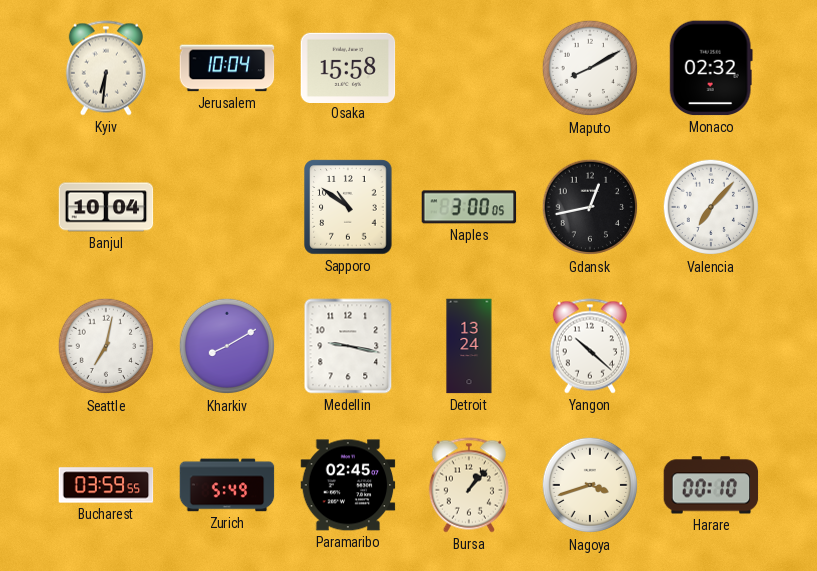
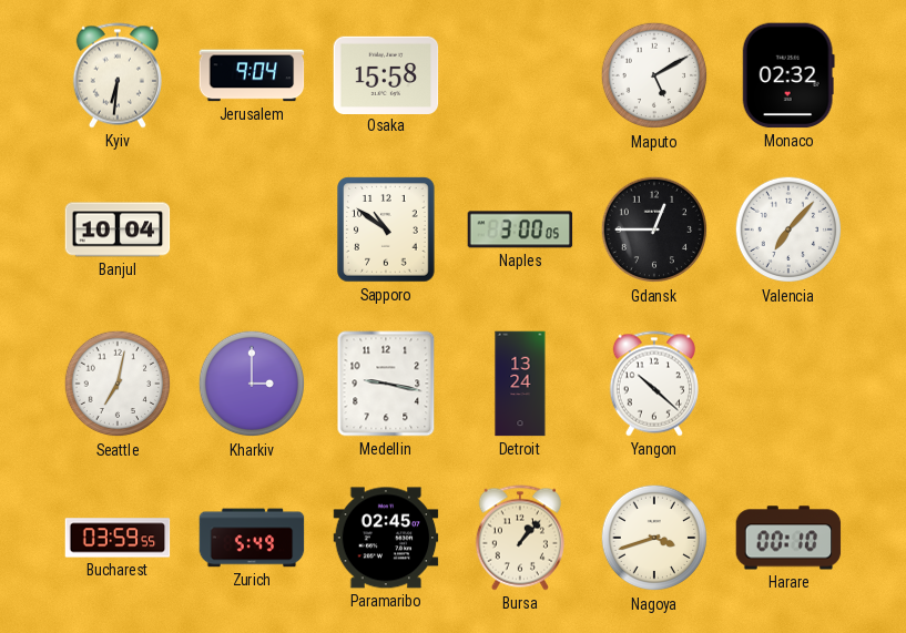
Jerusalem: 10:04 -> 9:04
Maputo: 8:10 -> 5:10
Gdansk: 12:43 -> 12:45
Kharkiv: 8:10 -> 3:00
